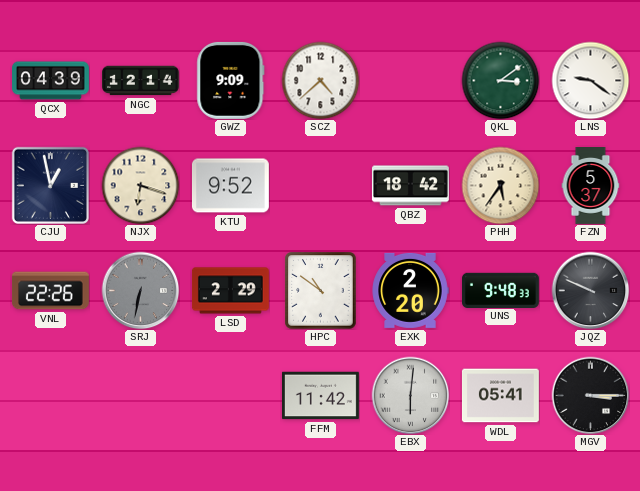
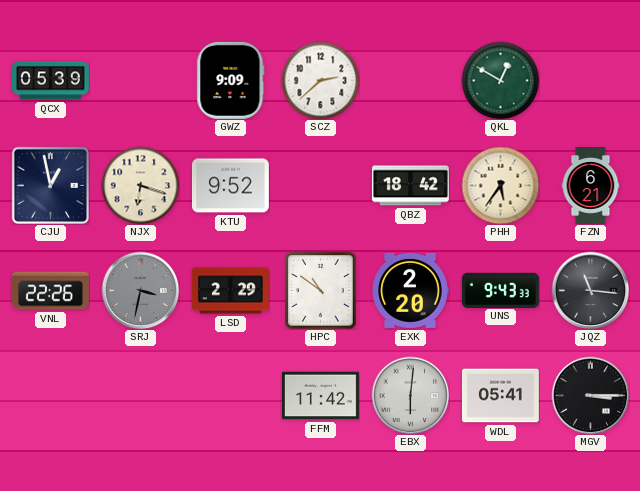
QCX: 04:39 -> 05:39
NGC: 12:14 -> none
SCZ: 4:38 -> 2:38
QKL: 3:09 -> 12:50
LNS: 9:21 -> none
FZN: 5:37 -> 6:21
SRJ: 6:32 -> 3:32
UNS: 9:48 -> 9:43
JQZ: 9:49 -> 11:16
